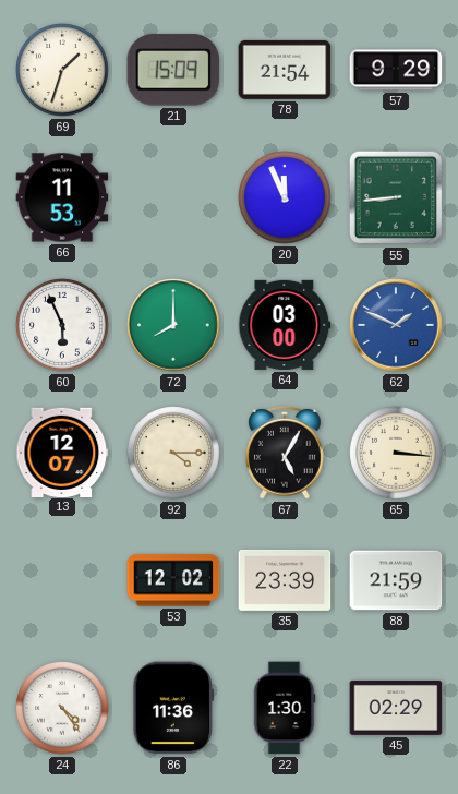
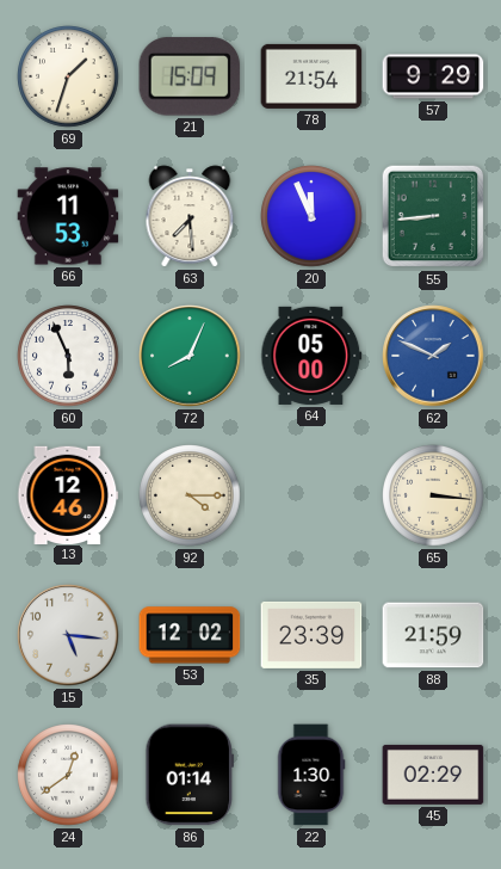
63: none -> 7:29
72: 8:00 -> 8:04
64: 03:00 -> 05:00
13: 12:07 -> 12:46
67: 5:05 -> none
15: none -> 5:16
24: 4:24 -> 12:39
86: 11:36 -> 01:14
